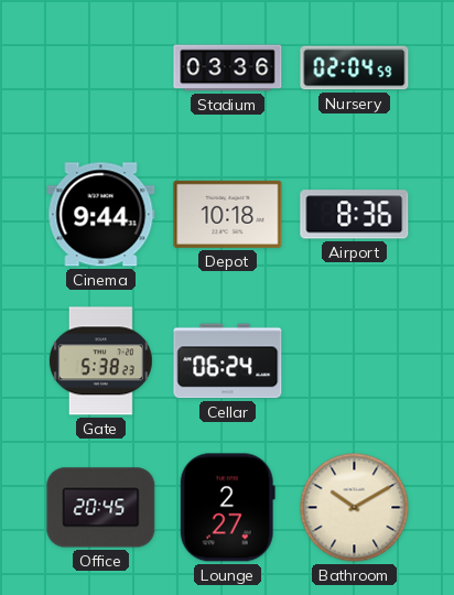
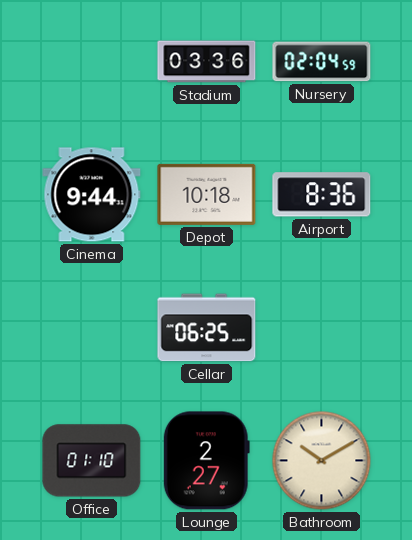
Gate: 5:38 -> none
Cellar: 06:24 -> 06:25
Office: 20:45 -> 01:10
